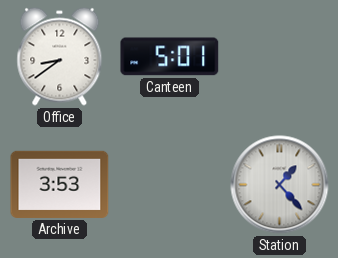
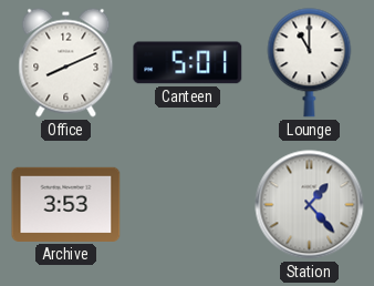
Office: 8:39 -> 8:11
Lounge: none -> 11:00
